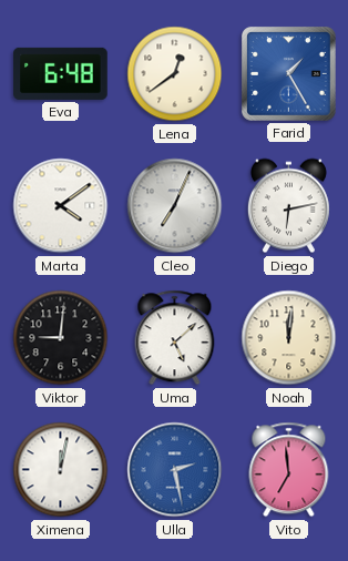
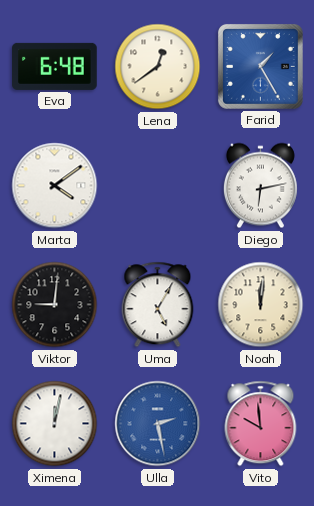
Cleo: 7:04 -> none
Uma: 5:08 -> 5:05
Vito: 6:59 -> 9:59
